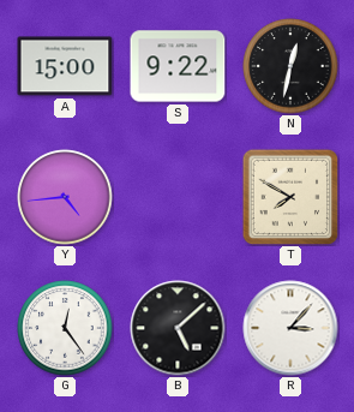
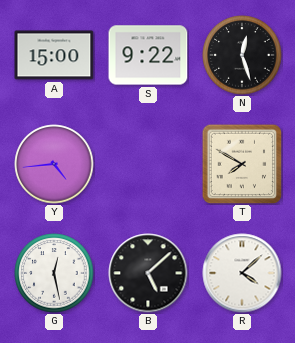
N: 12:32 -> 12:27
G: 12:24 -> 12:28
R: 3:07 -> 4:08
